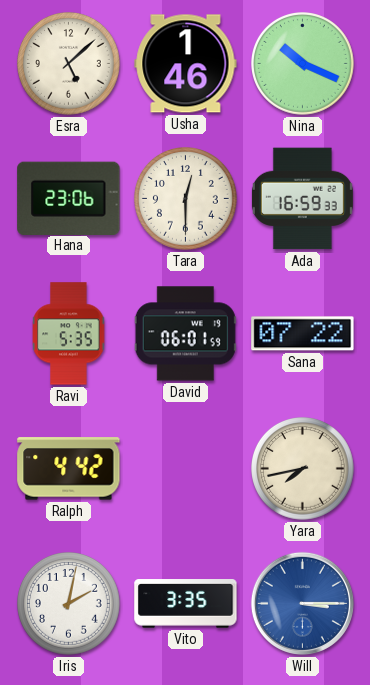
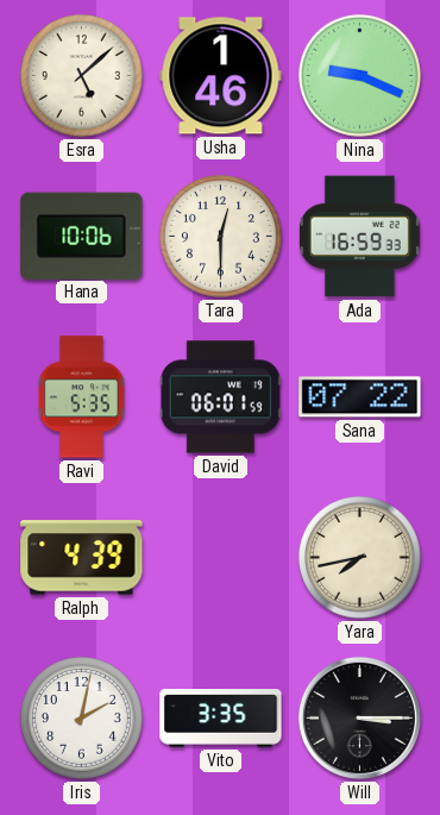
Nina: 10:19 -> 9:19
Hana: 23:06 -> 10:06
Ralph: 4:42 -> 4:39
Will dial: blue -> black
